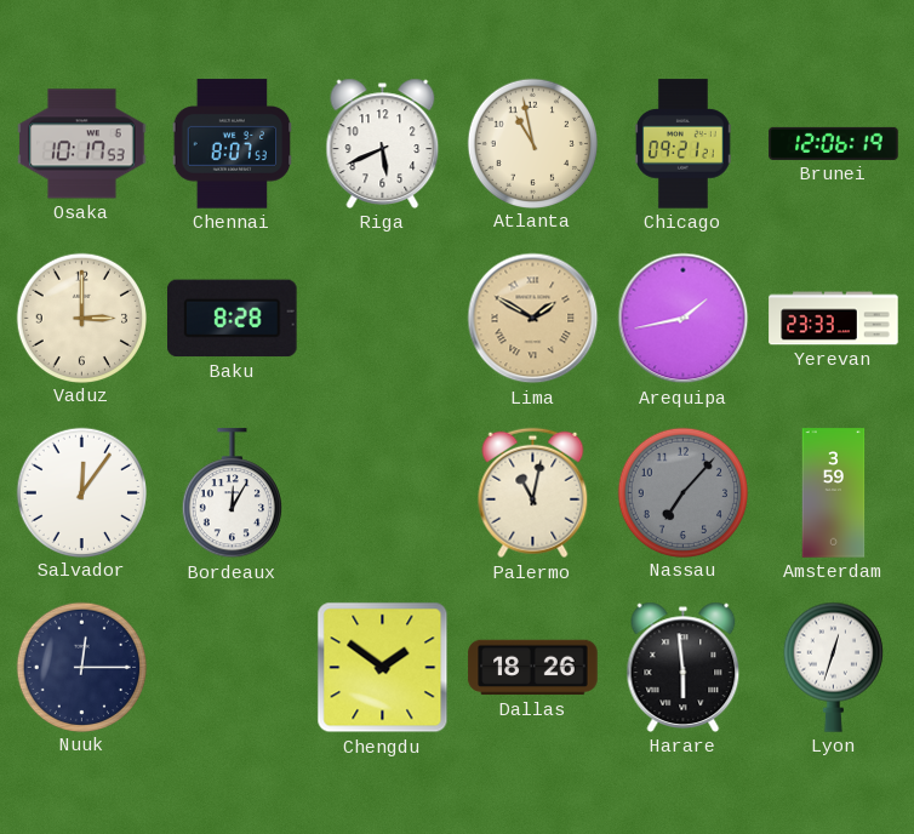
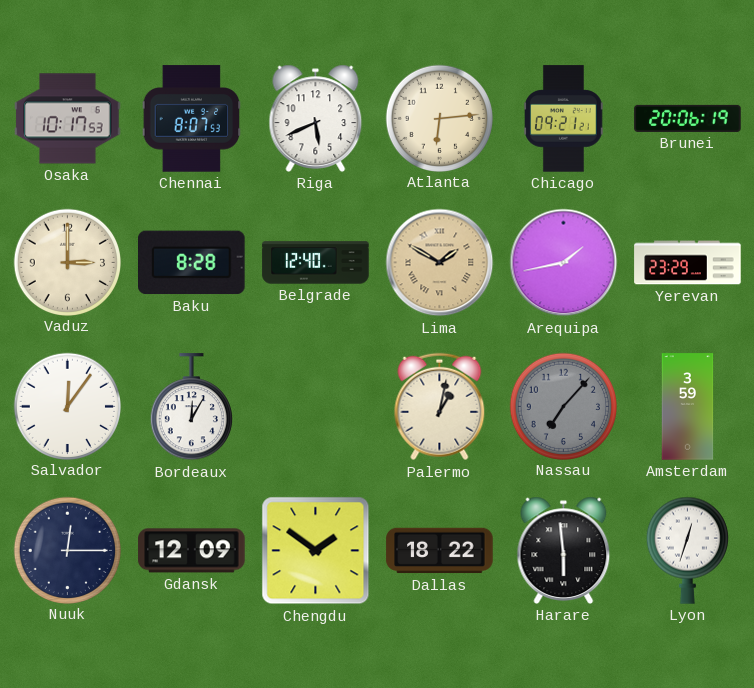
Atlanta: 10:58 -> 6:14
Brunei: 12:06 -> 20:06
Belgrade: none -> 12:40
Yerevan: 23:33 -> 23:29
Palermo: 11:02 -> 1:02
Gdansk: none -> 12:09
Dallas: 18:26 -> 18:22
